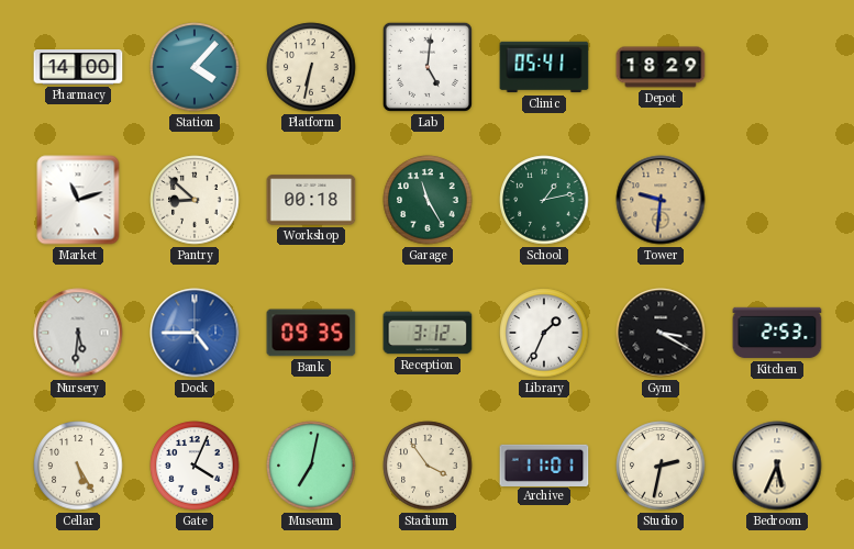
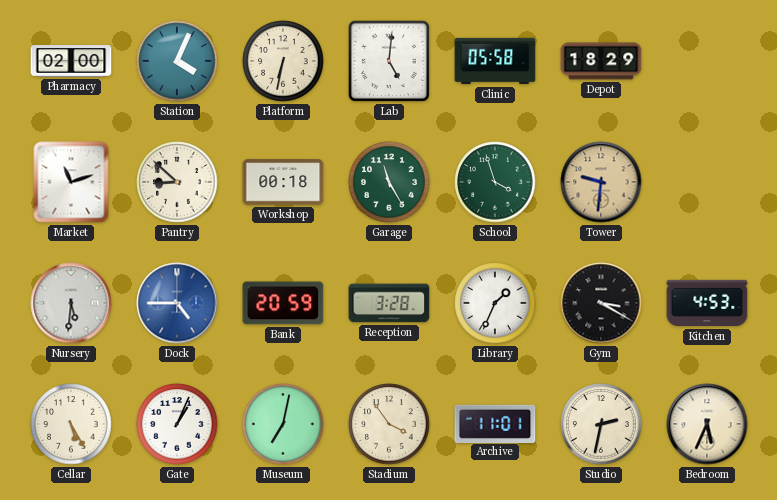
Pharmacy: 14:00 -> 02:00
Station: 4:07 -> 4:04
Clinic: 05:41 -> 05:58
School: 1:13 -> 3:57
Bank: 09:35 -> 20:59
Reception: 3:12 -> 3:28
Kitchen: 2:53 -> 4:53
Gate: 4:04 -> 1:04
